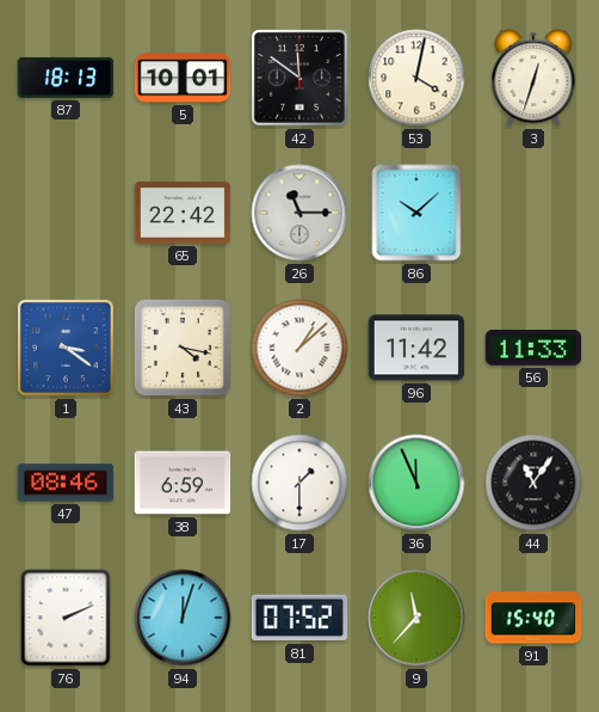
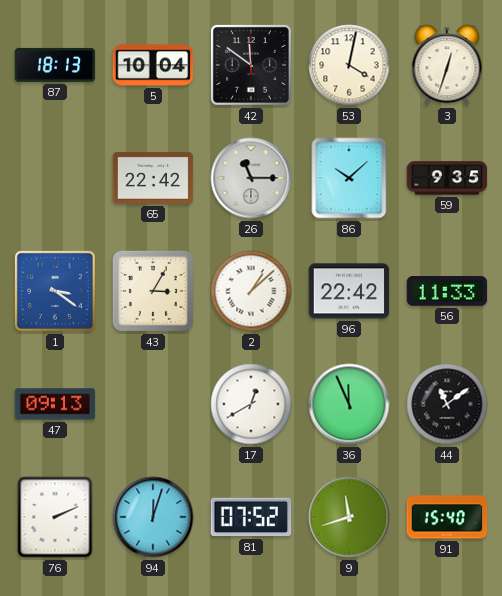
5: 10:01 -> 10:04
59: none -> 9:35
43: 4:17 -> 3:05
96: 11:42 -> 22:42
47: 08:46 -> 09:13
38: 6:59 -> none
17: 1:30 -> 12:40
44: 11:06 -> 11:09
9: 11:37 -> 11:42
